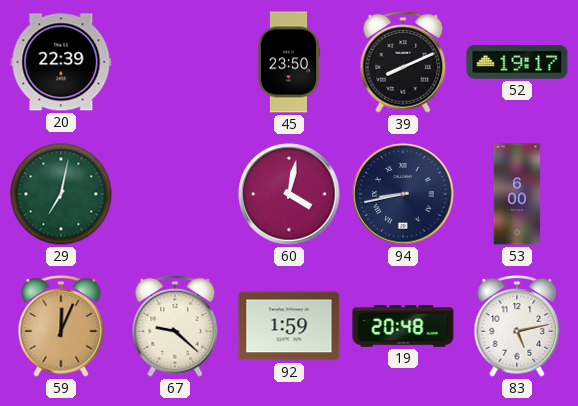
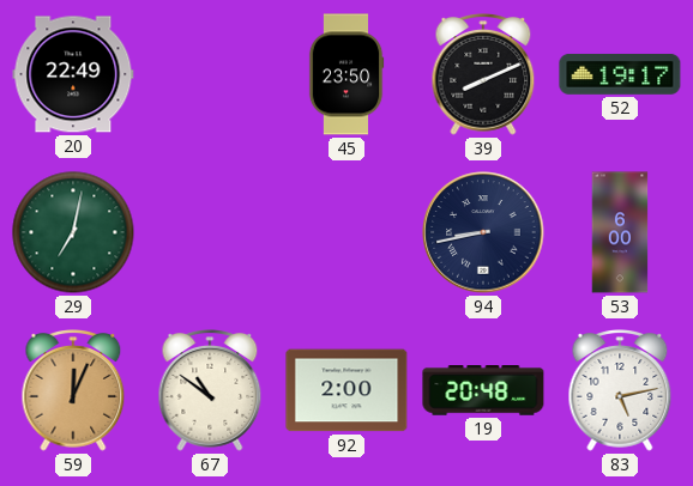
20: 22:39 -> 22:49
60: 4:02 -> none
67: 9:22 -> 10:51
92: 1:59 -> 2:00
